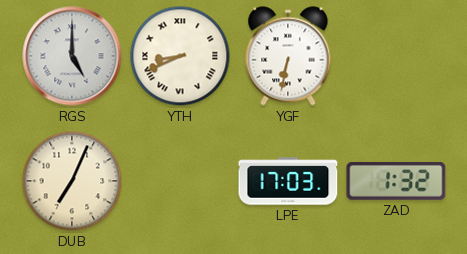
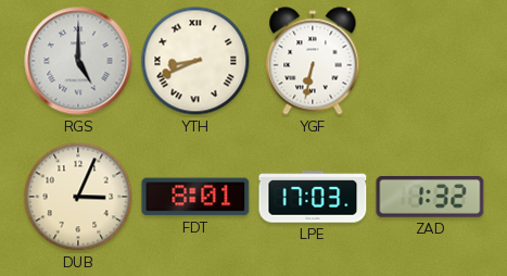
DUB: 7:04 -> 3:04
FDT: none -> 8:01
